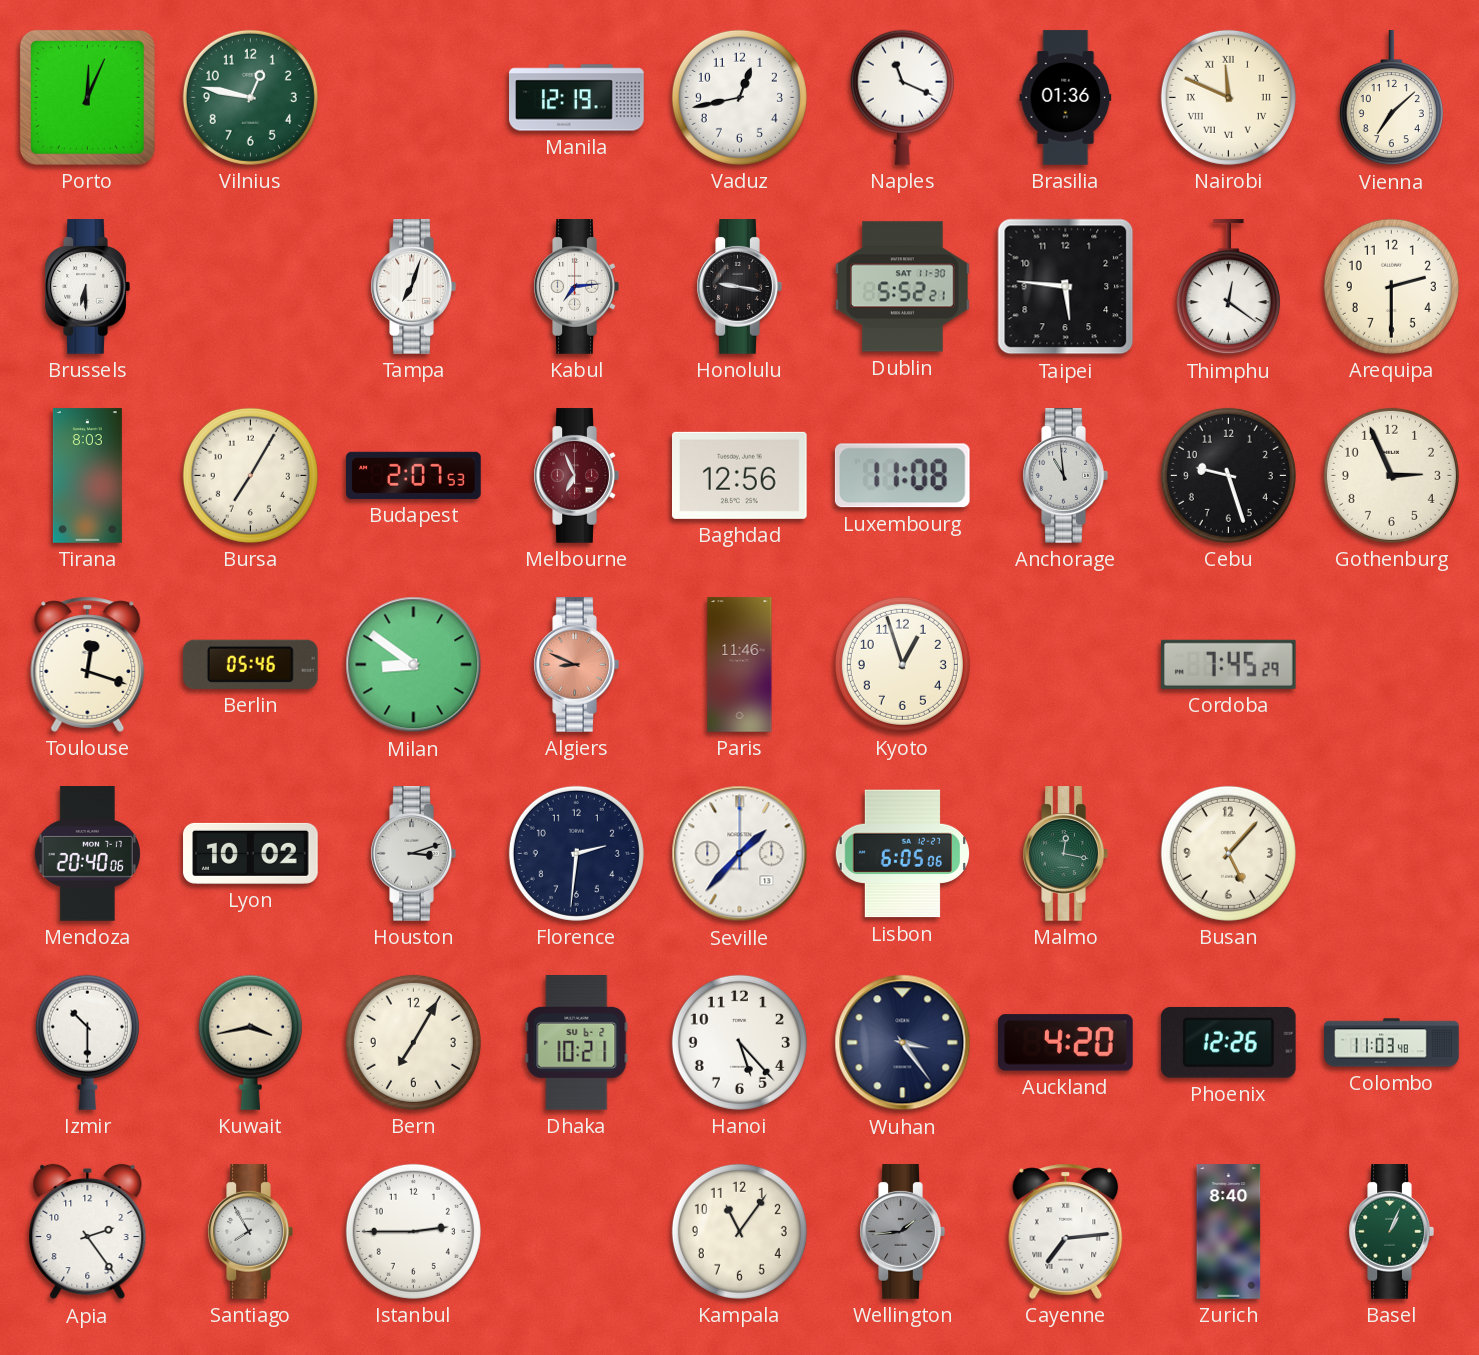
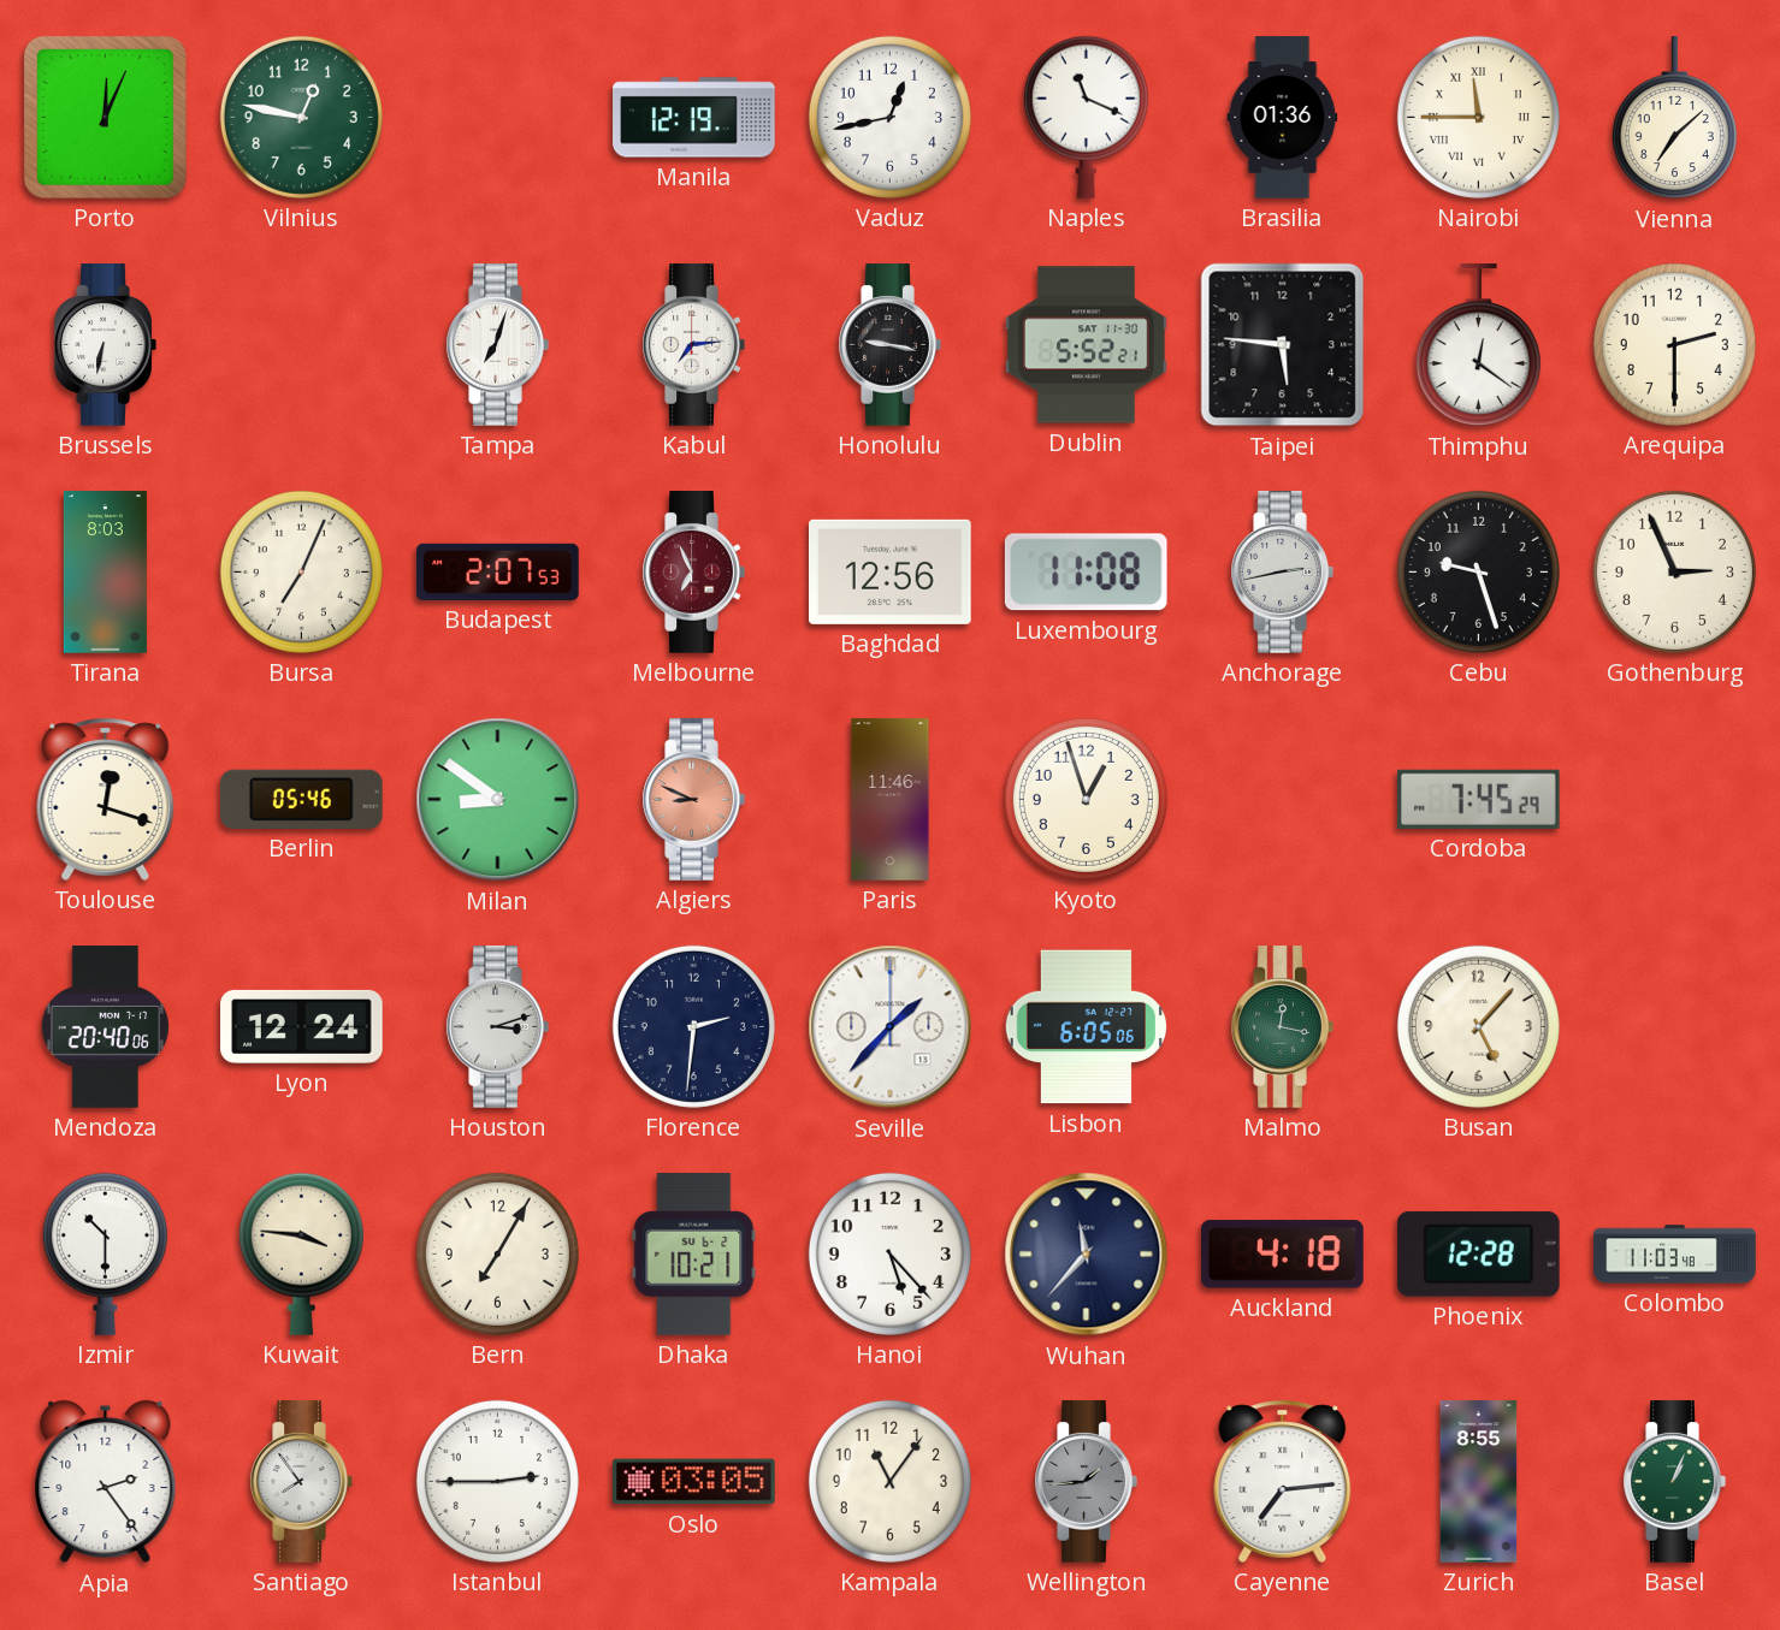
Nairobi: 11:49 -> 11:45
Brussels: 6:30 -> 6:32
Bursa: 7:05 -> 7:04
Anchorage: 10:59 -> 2:43
Lyon: 10:02 -> 12:24
Kuwait: 3:43 -> 3:46
Wuhan: 3:24 -> 11:37
Auckland: 4:20 -> 4:18
Phoenix: 12:26 -> 12:28
Santiago: 7:55 -> 7:54
Oslo: none -> 03:05
Zurich: 8:40 -> 8:55
